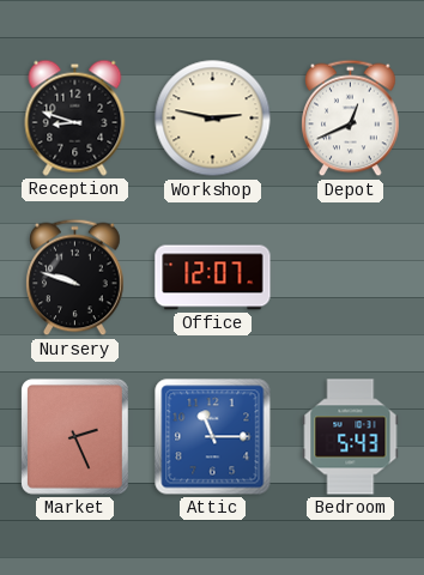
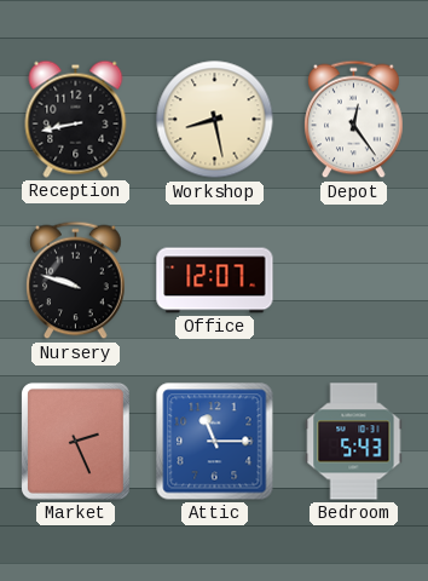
Reception: 8:48 -> 8:43
Workshop: 2:47 -> 8:28
Depot: 12:41 -> 12:24
